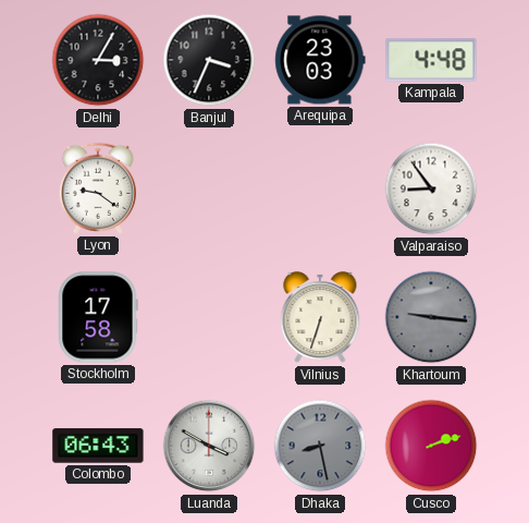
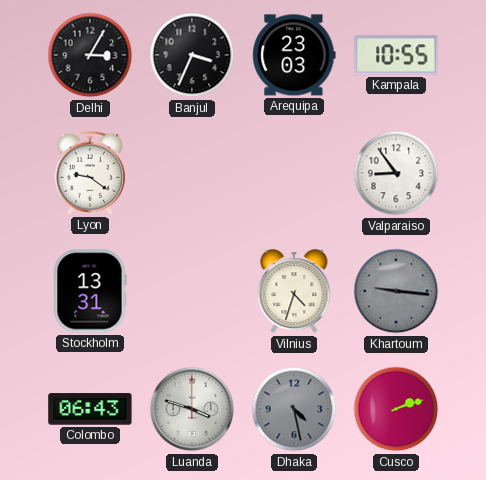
Kampala: 4:48 -> 10:55
Stockholm: 17:58 -> 13:31
Vilnius: 6:33 -> 4:33
Luanda: 3:50 -> 3:48
Dhaka: 8:28 -> 4:28
